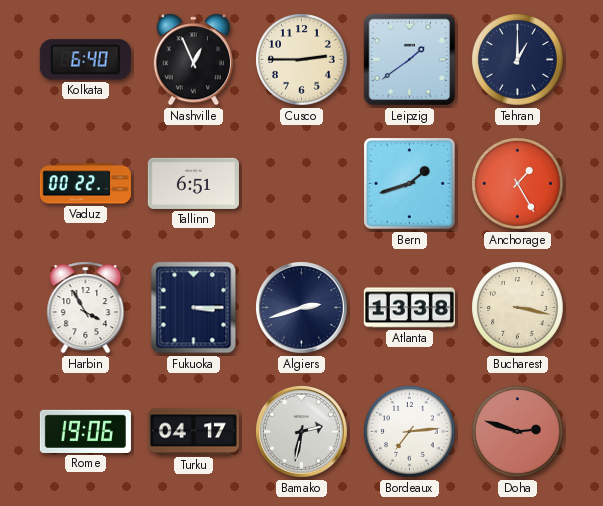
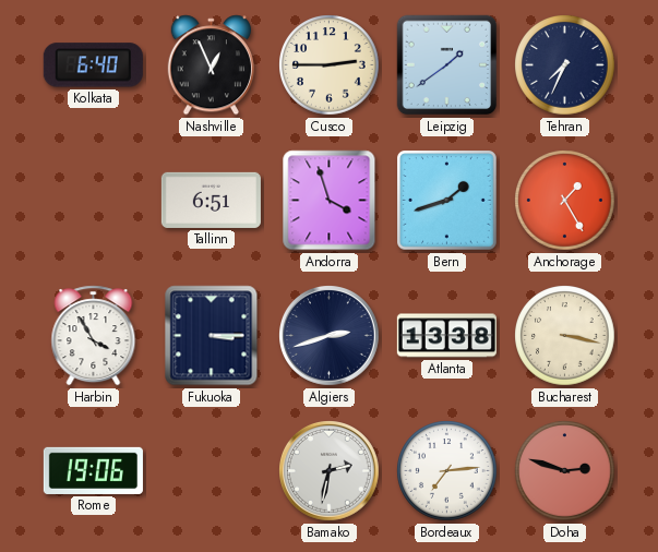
Tehran: 1:00 -> 7:34
Vaduz: 00:22 -> none
Andorra: none -> 3:57
Turku: 04:17 -> none
